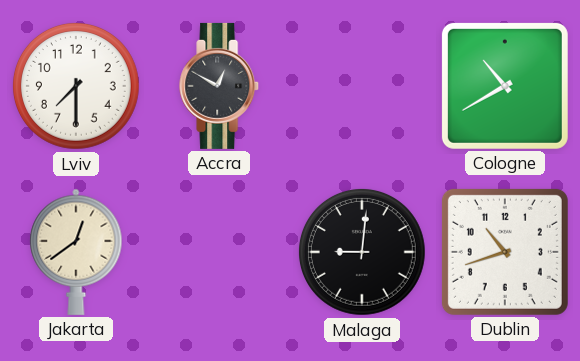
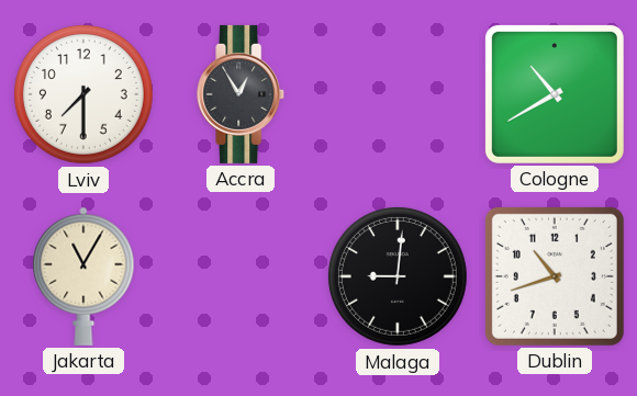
Accra: 12:50 -> 12:55
Jakarta: 12:39 -> 11:05
